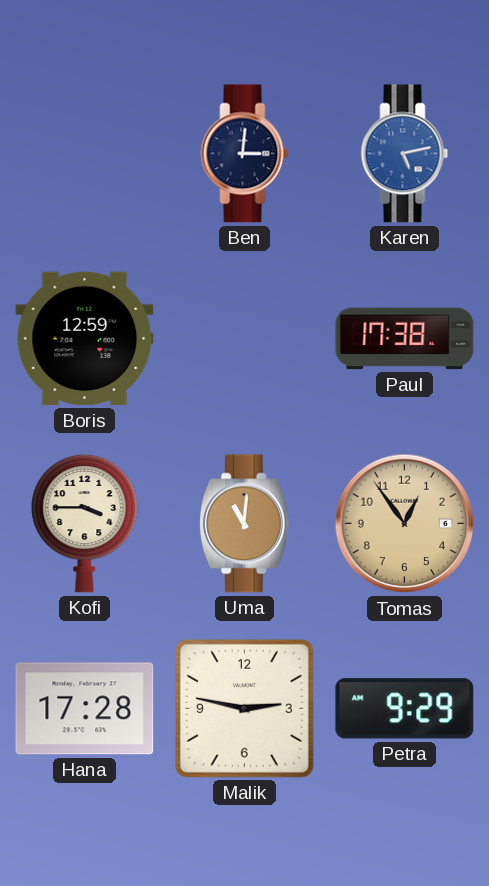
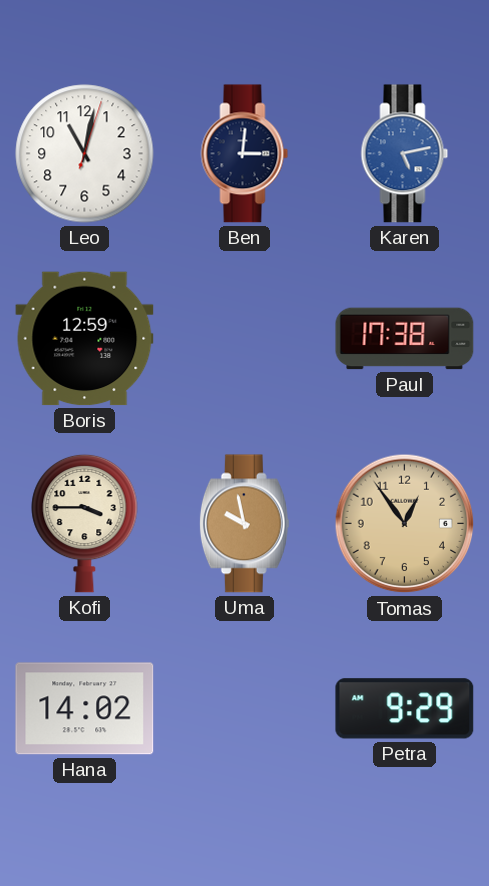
Leo: none -> 11:02
Uma: 11:01 -> 9:58
Hana: 17:28 -> 14:02
Malik: 2:47 -> none
